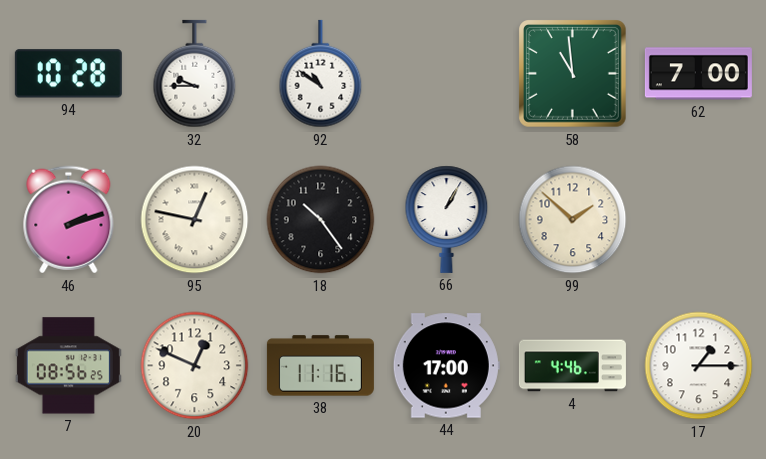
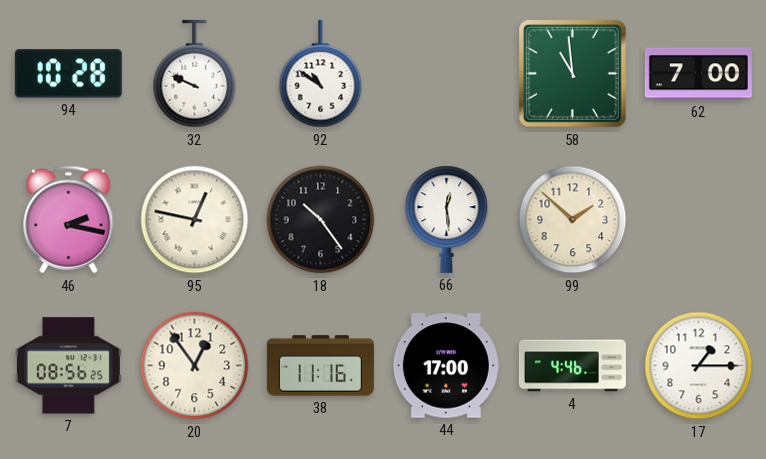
32: 9:45 -> 9:49
46: 2:12 -> 2:17
66: 1:05 -> 12:29
20: 12:49 -> 12:54
